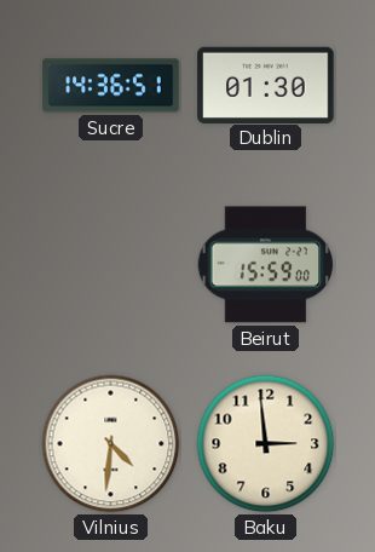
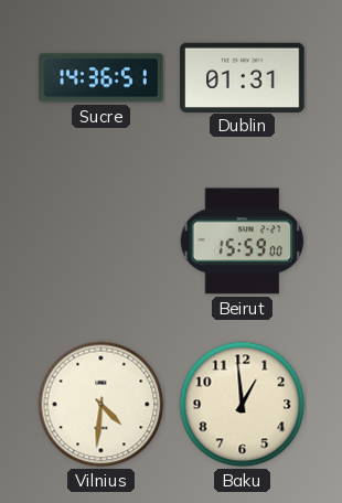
Dublin: 01:30 -> 01:31
Baku: 2:59 -> 12:59
